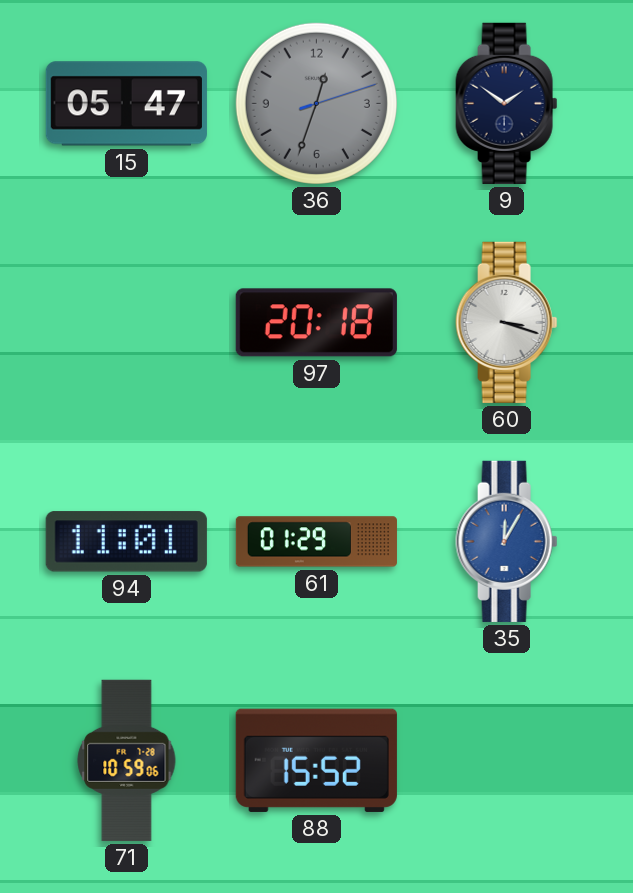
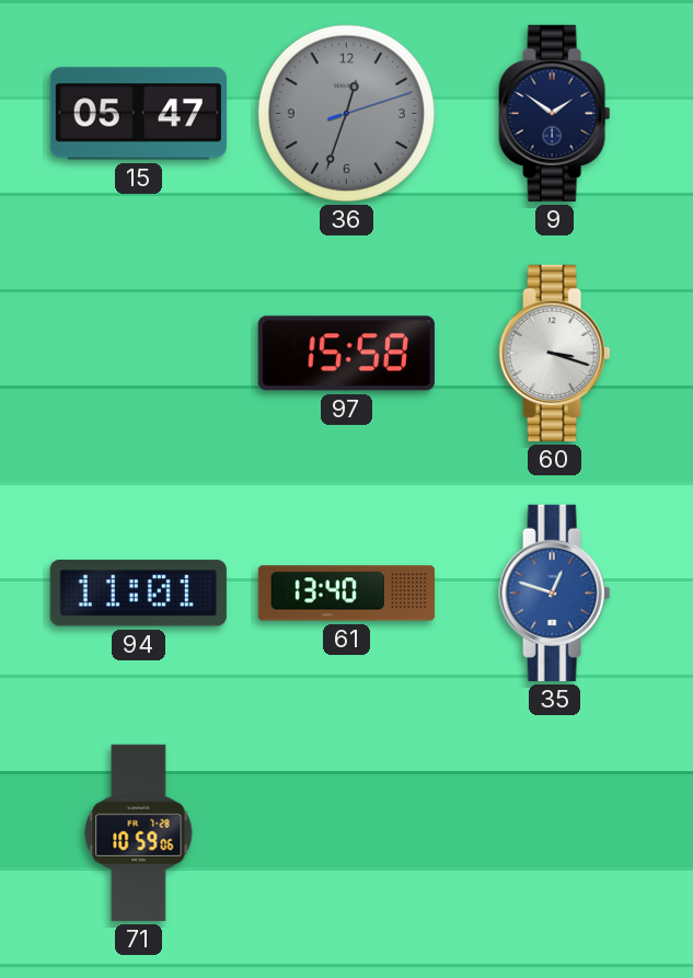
97: 20:18 -> 15:58
61: 01:29 -> 13:40
35: 12:05 -> 12:48
88: 15:52 -> none
